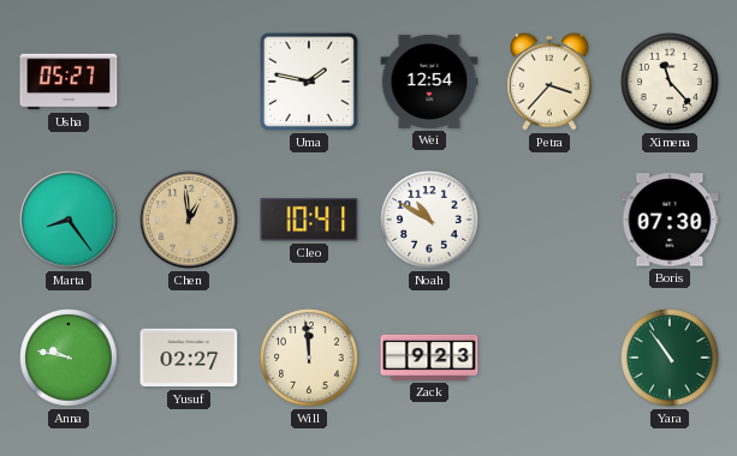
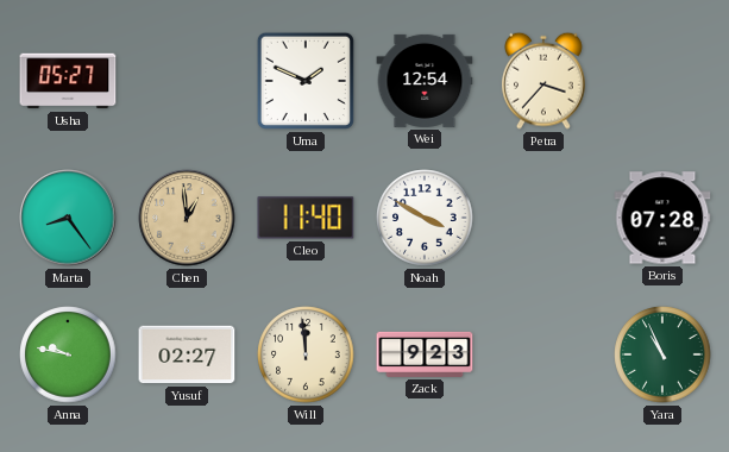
Uma: 1:47 -> 1:49
Ximena: 11:23 -> none
Cleo: 10:41 -> 11:40
Noah: 10:50 -> 3:50
Boris: 07:30 -> 07:28
Yara: 10:54 -> 10:56
